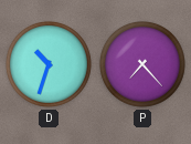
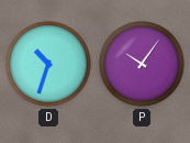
P: 7:23 -> 10:06
